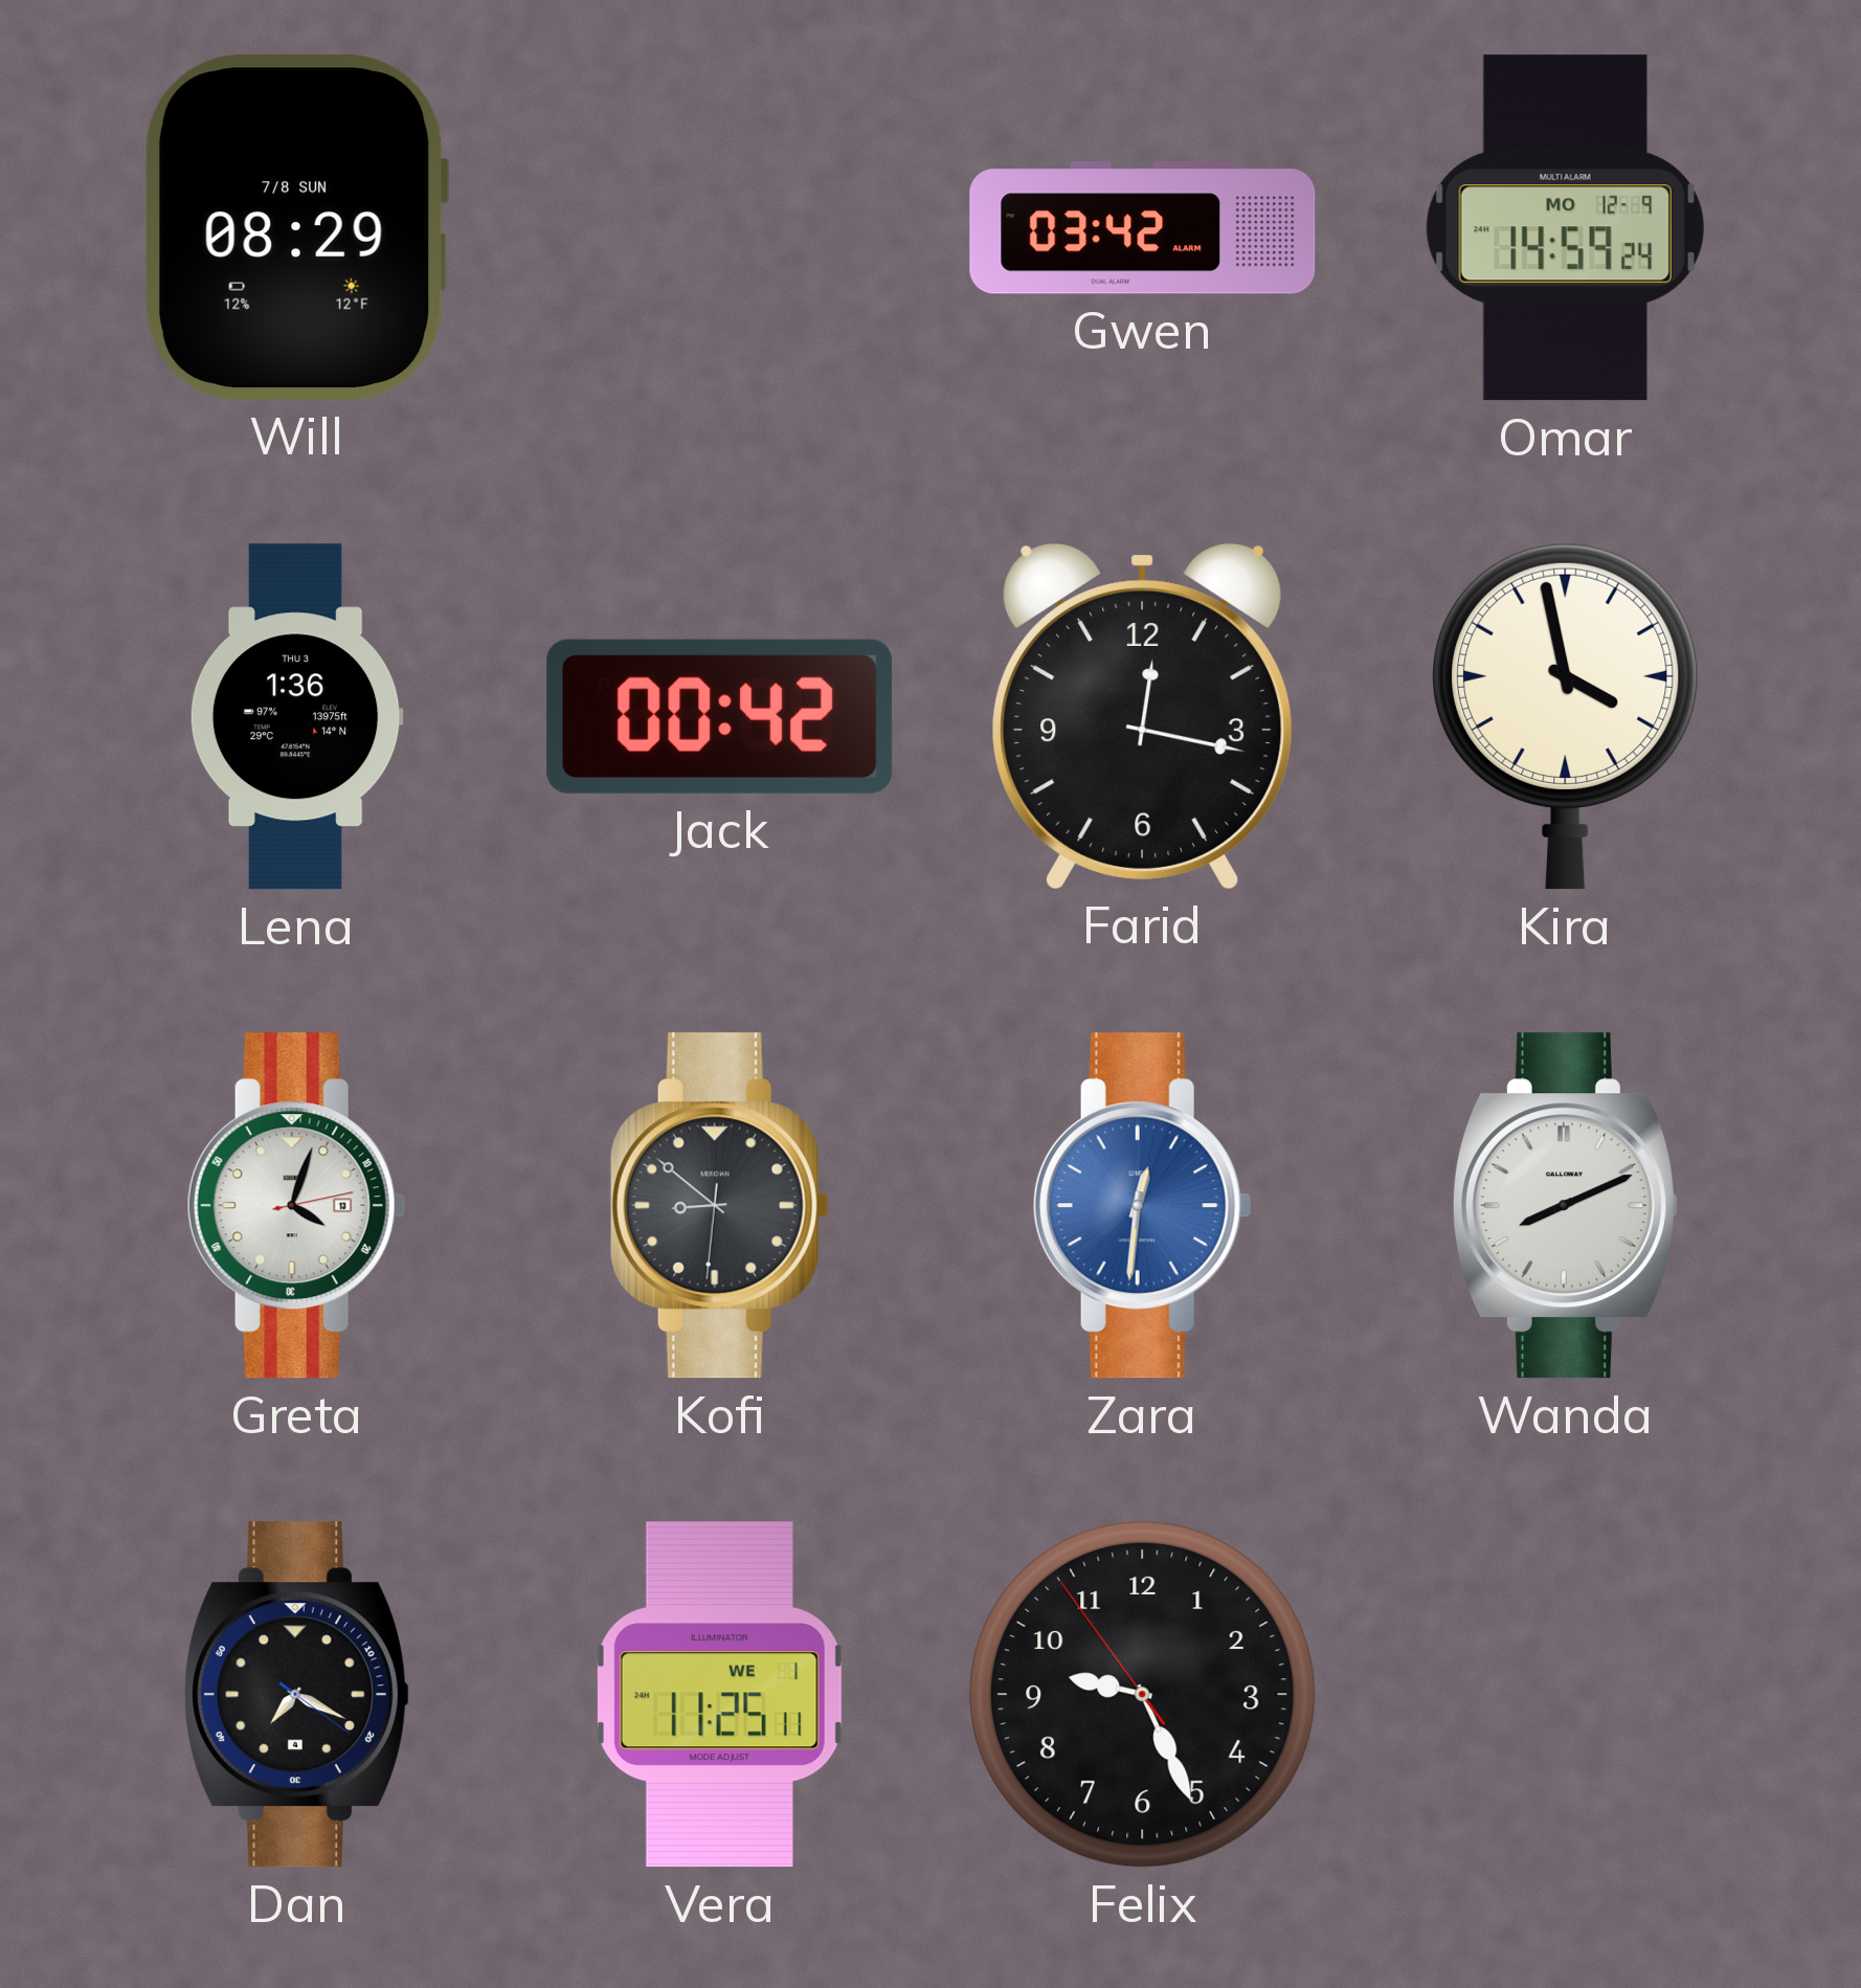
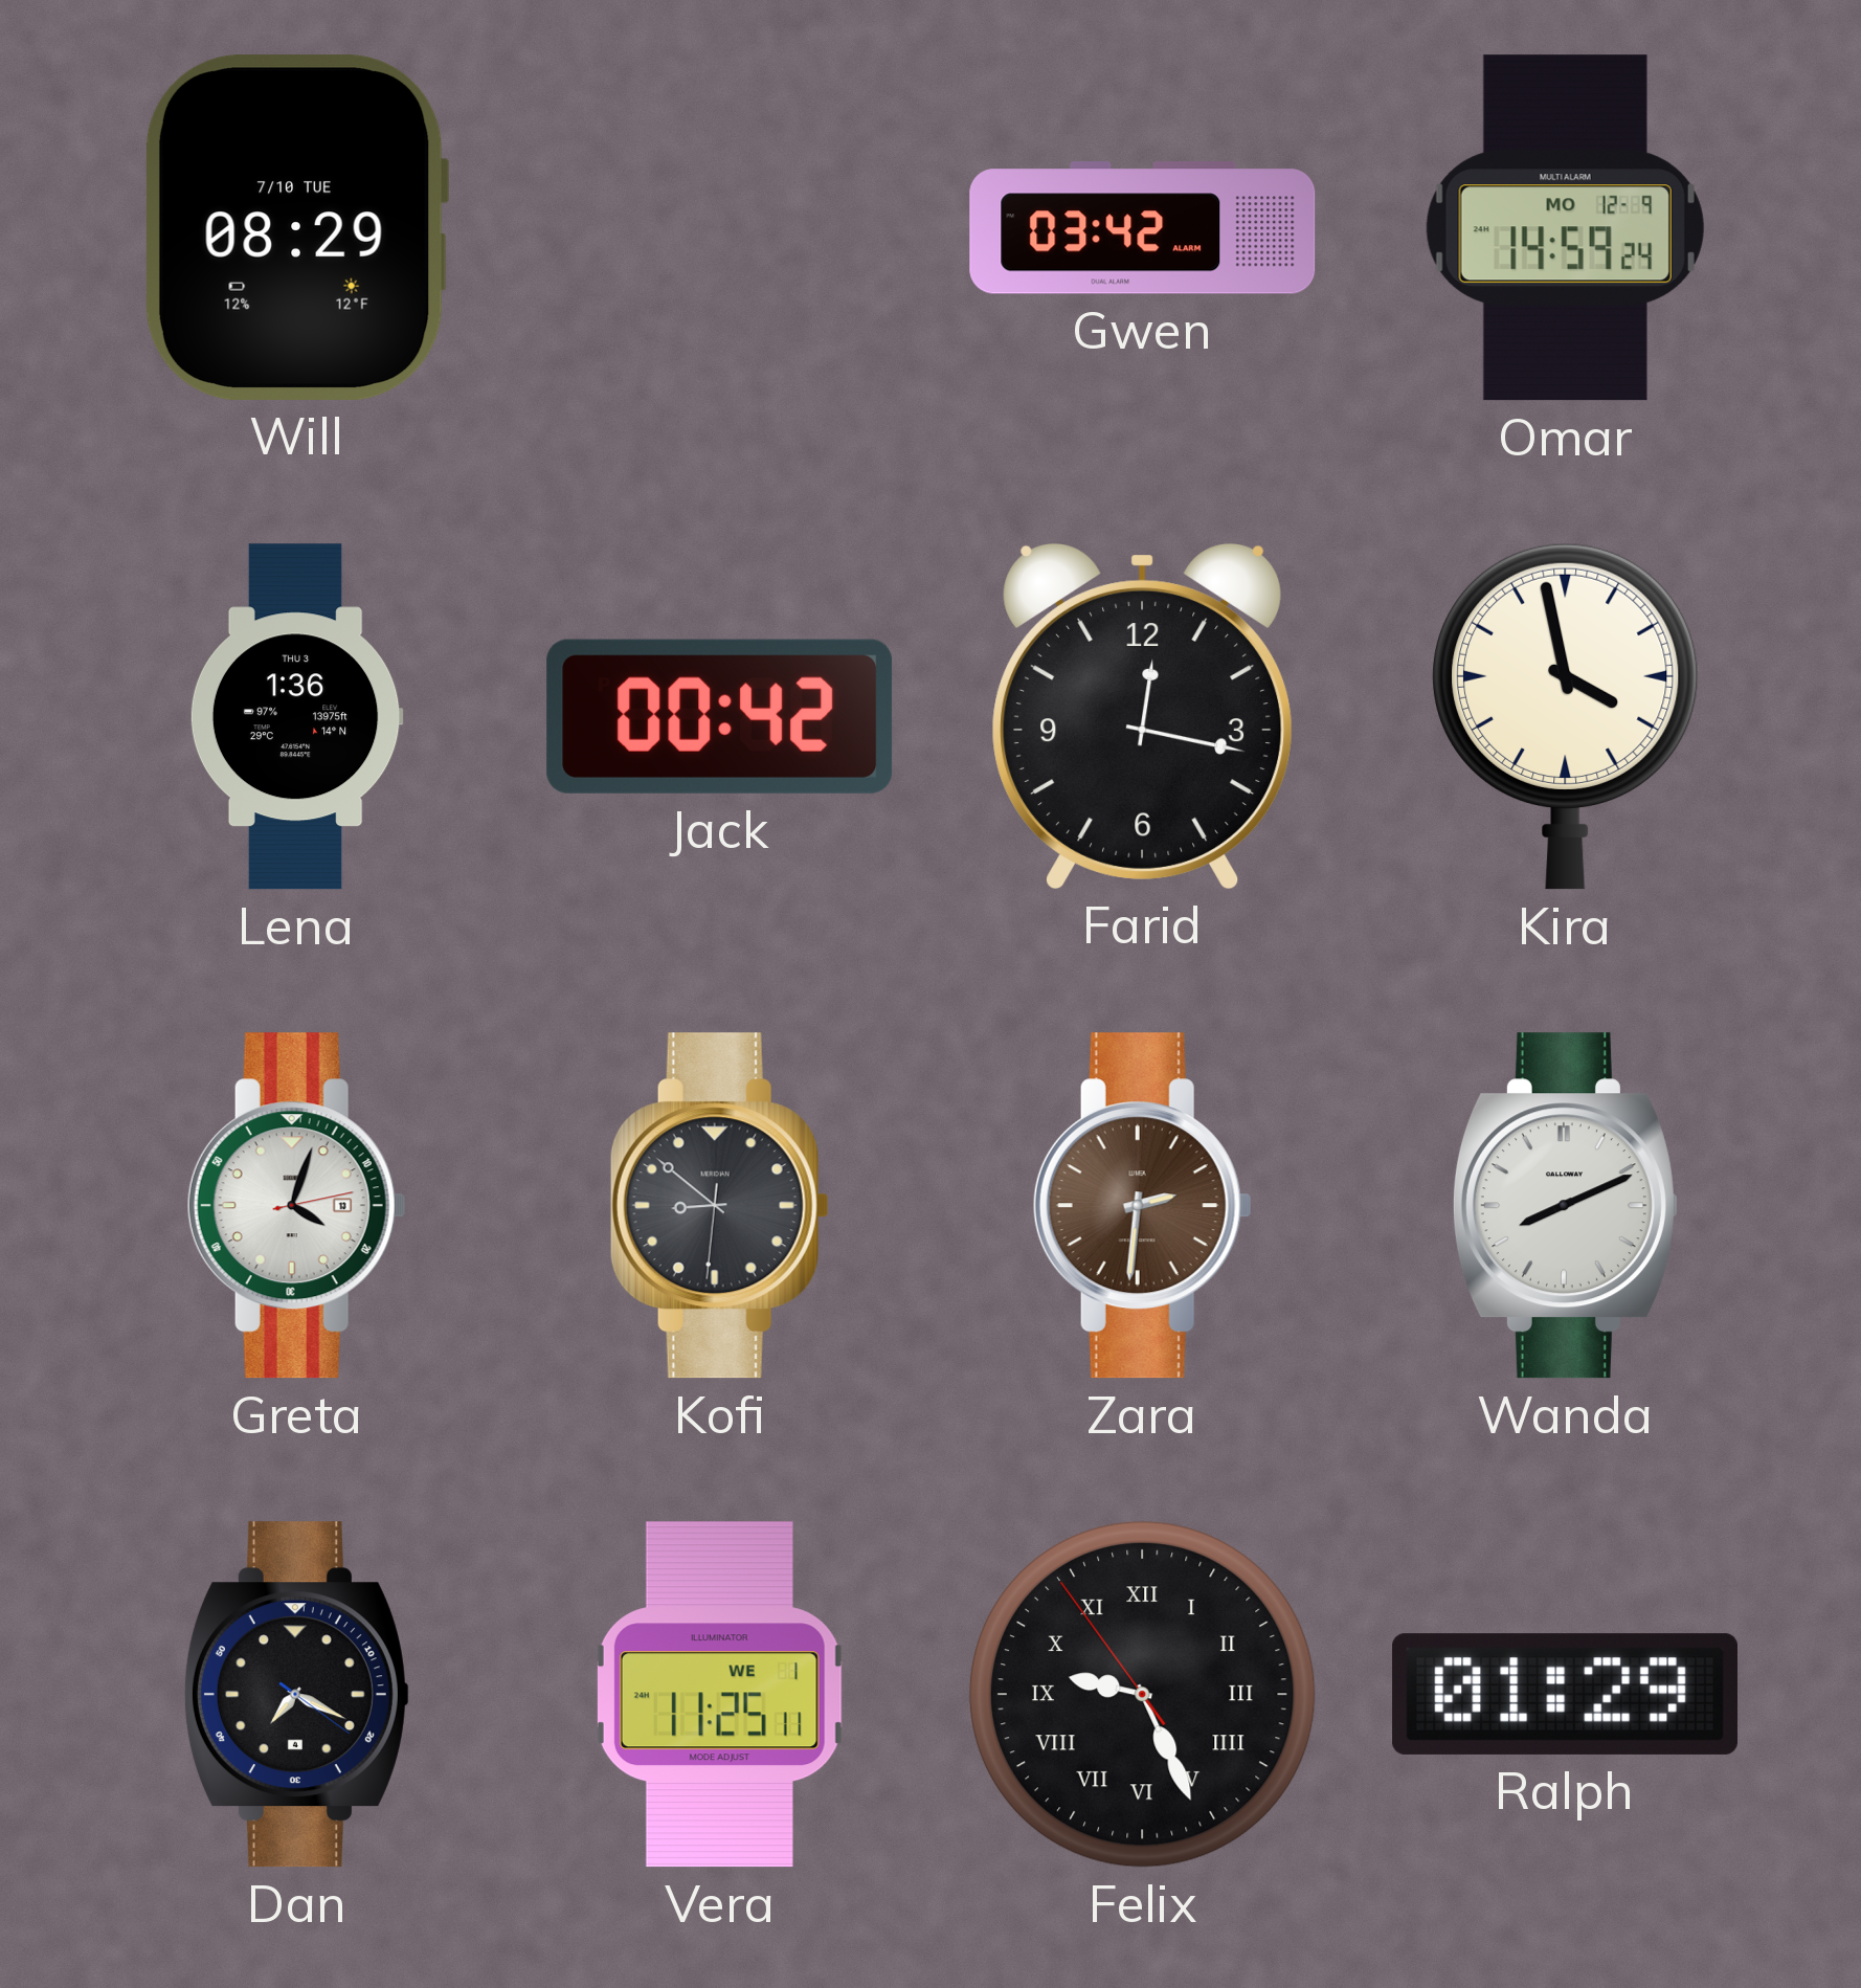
Will date: 7/8 SUN -> 7/10 TUE
Zara: 12:31 -> 2:31
Zara dial: blue -> brown
Felix numerals: Arabic -> Roman
Ralph: none -> 01:29
